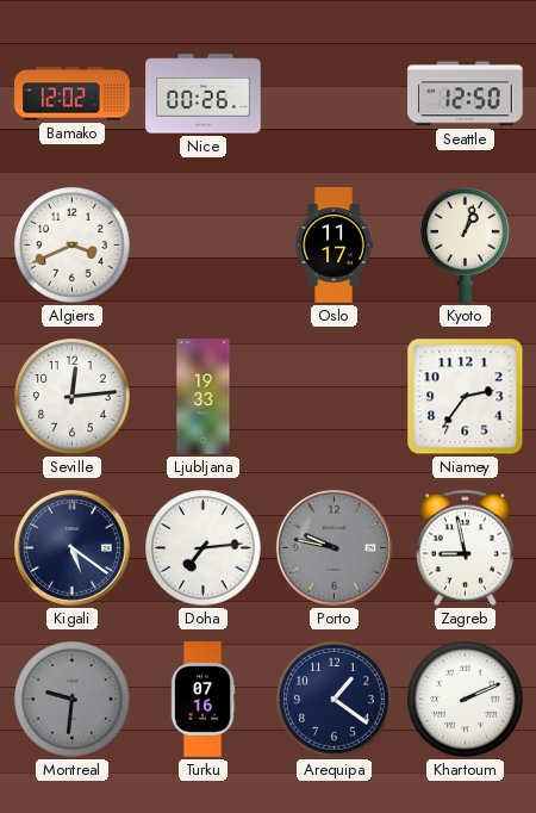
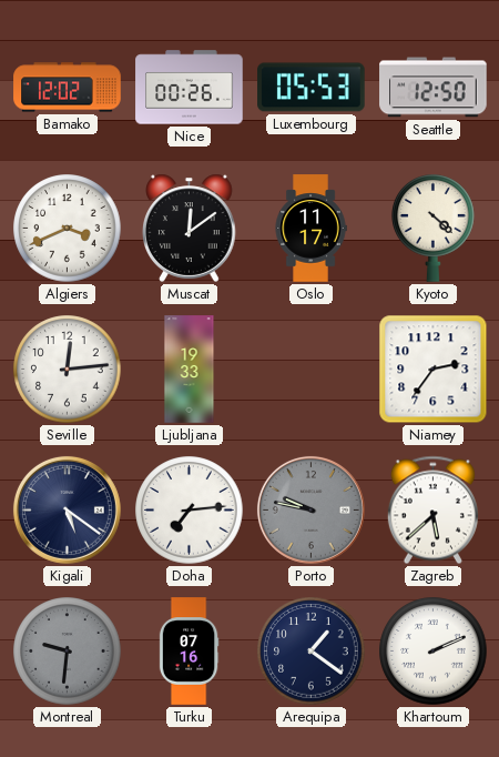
Luxembourg: none -> 05:53
Muscat: none -> 12:09
Kyoto: 1:03 -> 4:22
Zagreb: 8:58 -> 5:38
